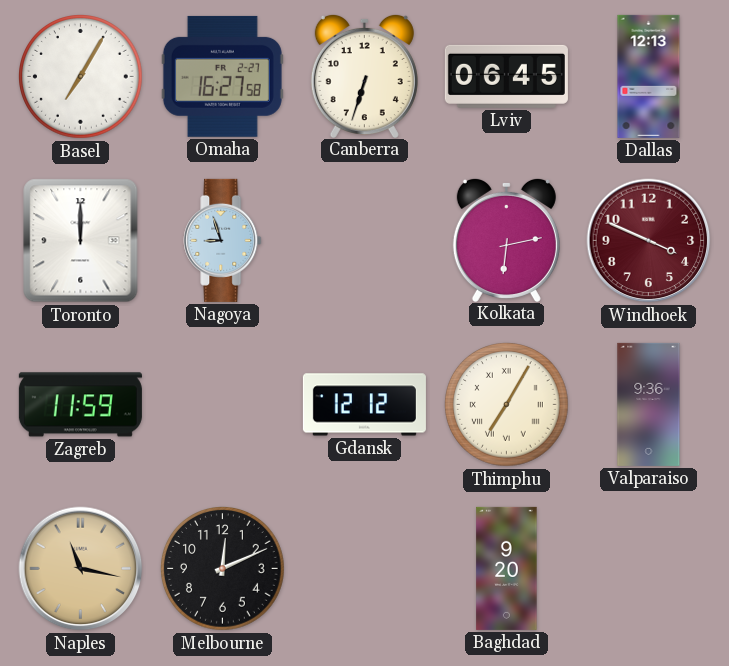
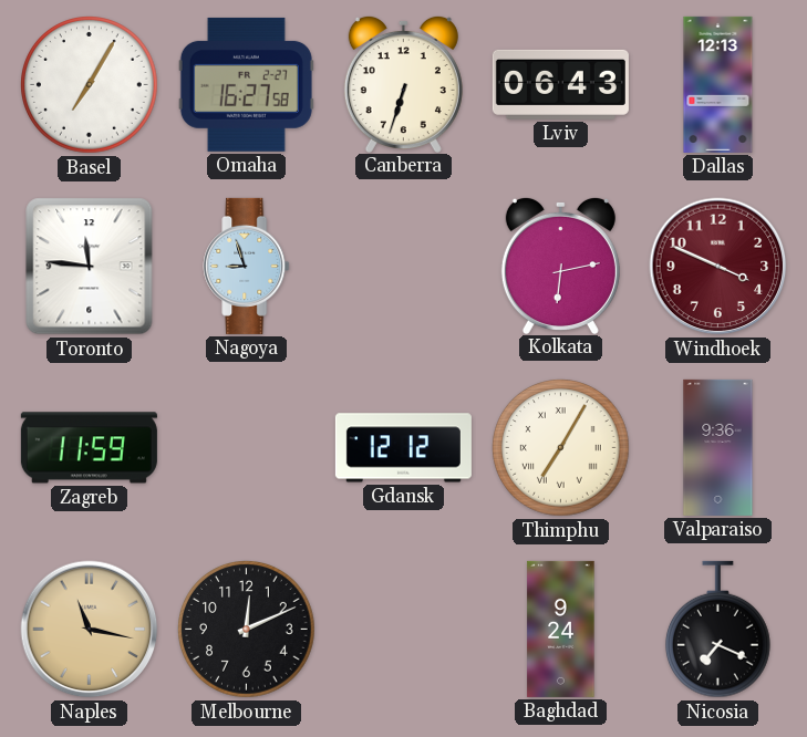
Lviv: 06:45 -> 06:43
Toronto: 12:00 -> 11:46
Baghdad: 9:20 -> 9:24
Nicosia: none -> 7:19
